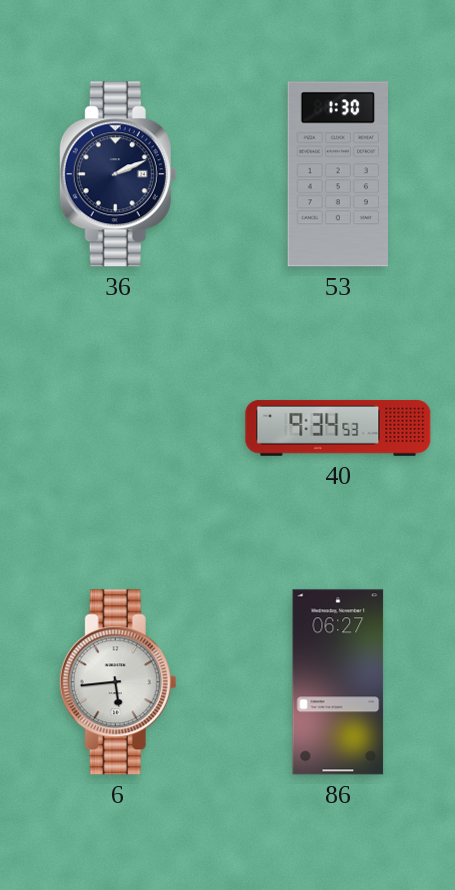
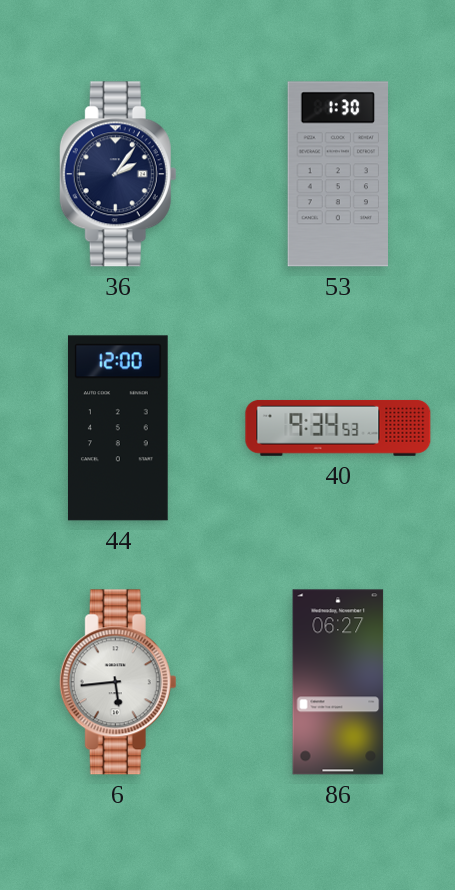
36: 2:11 -> 2:06
44: none -> 12:00
